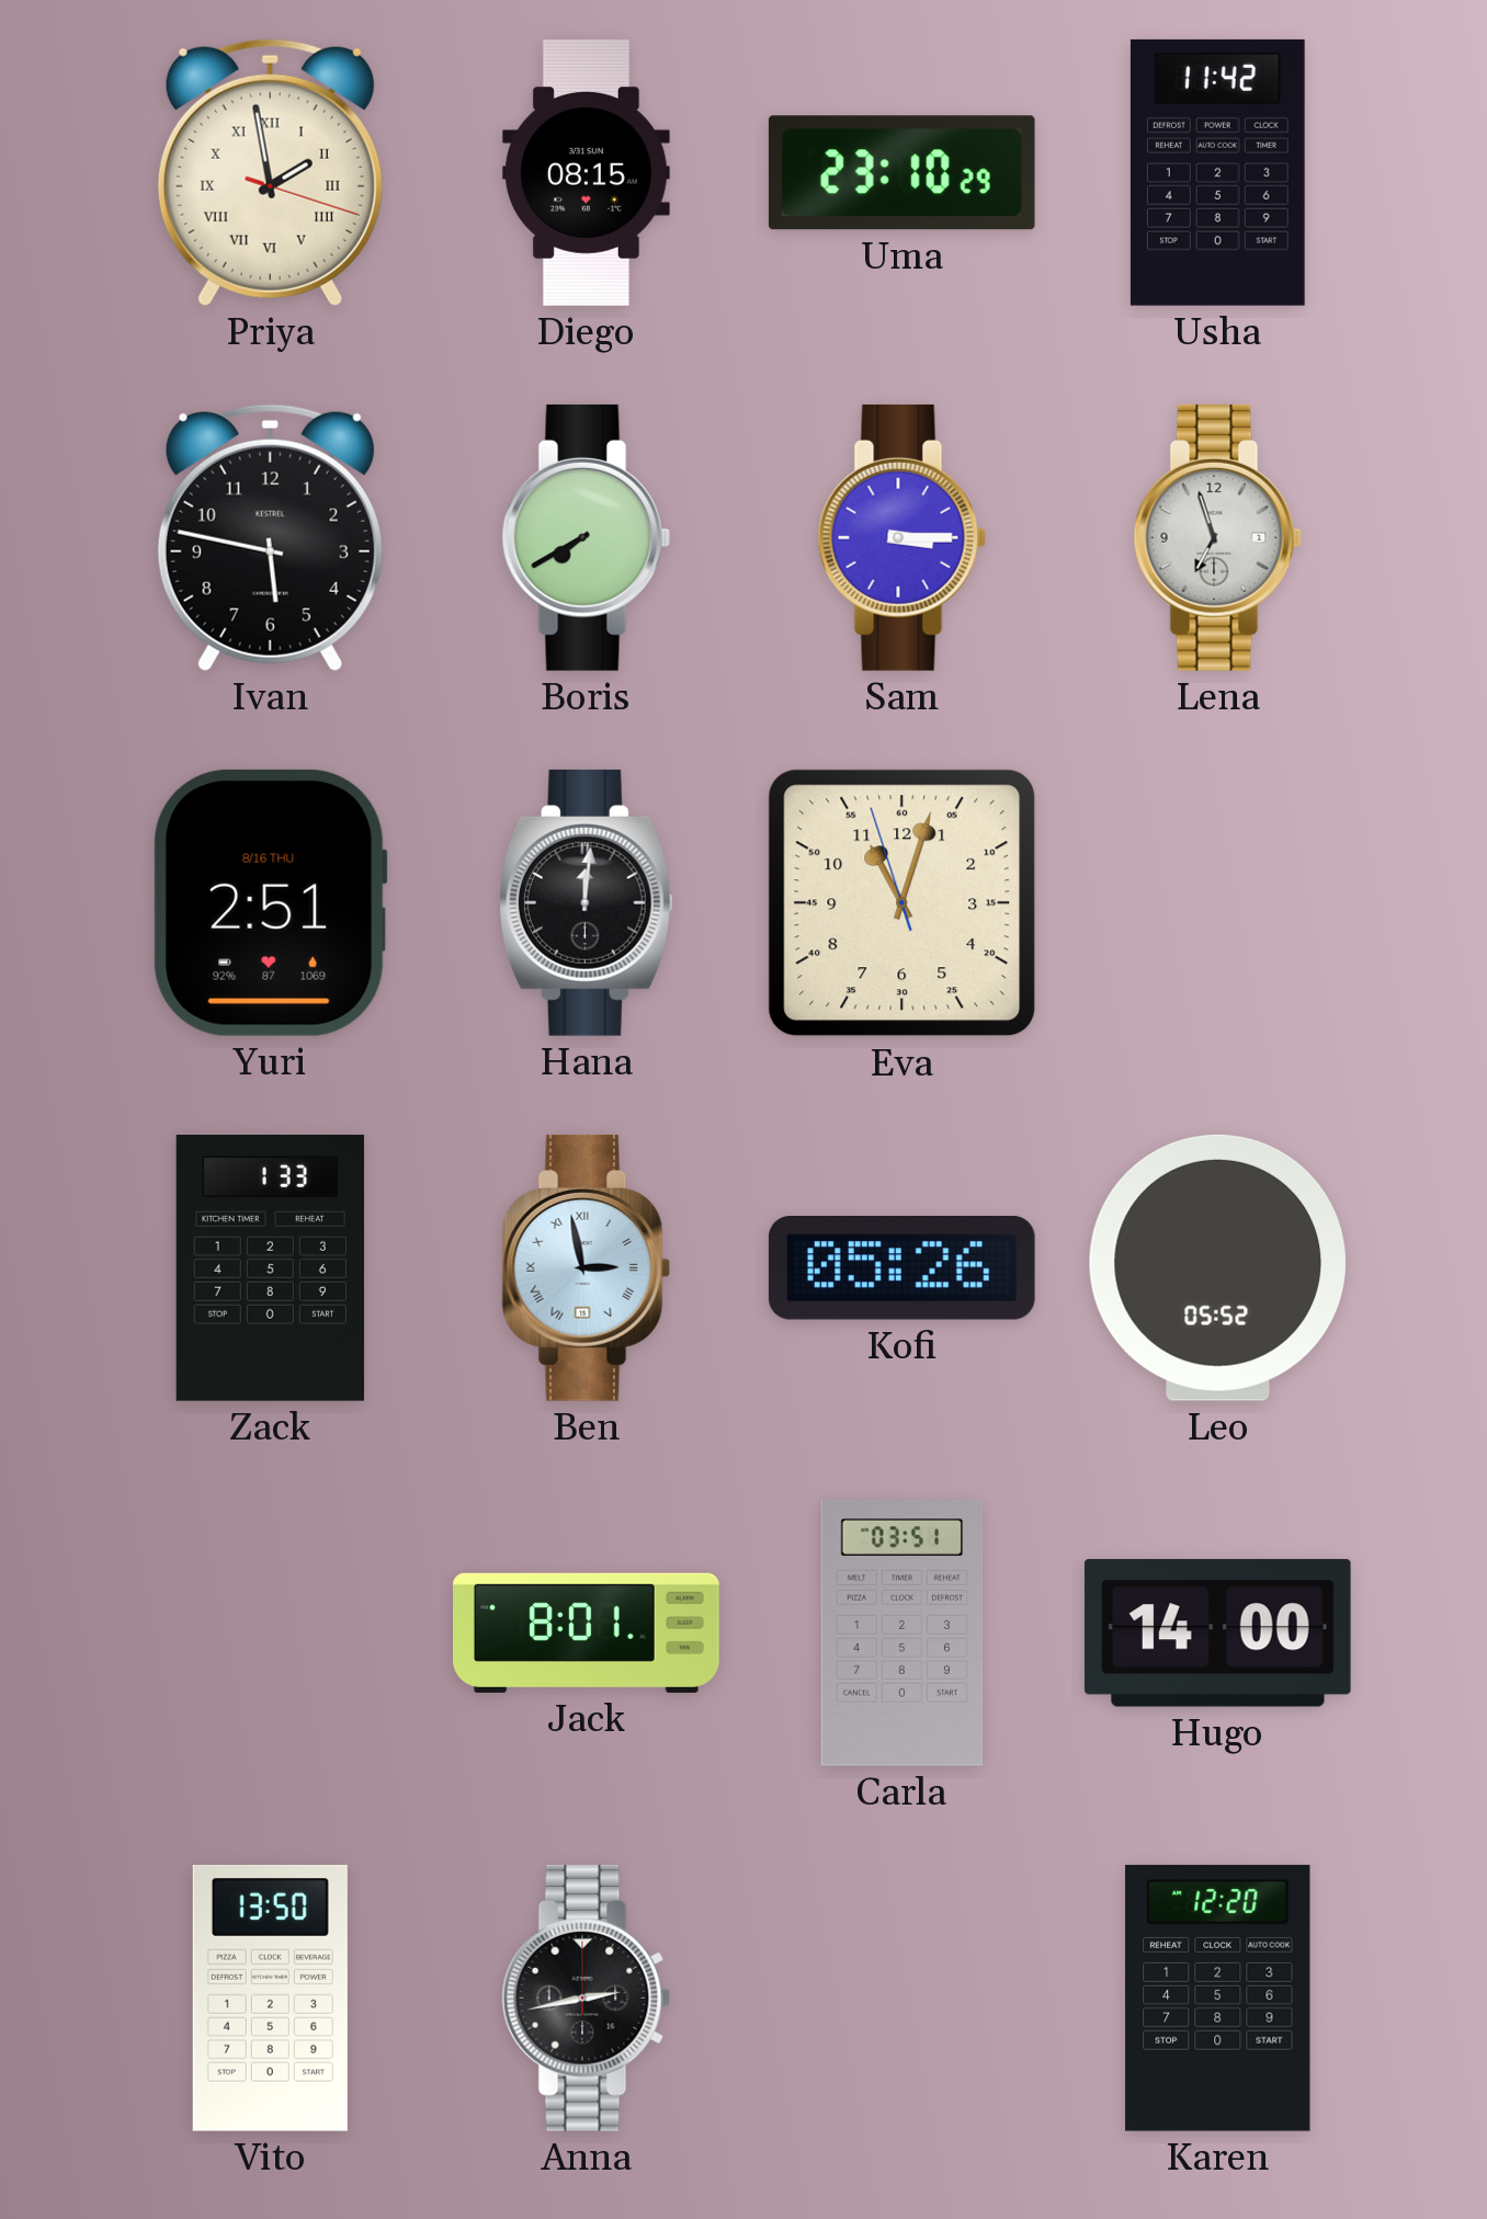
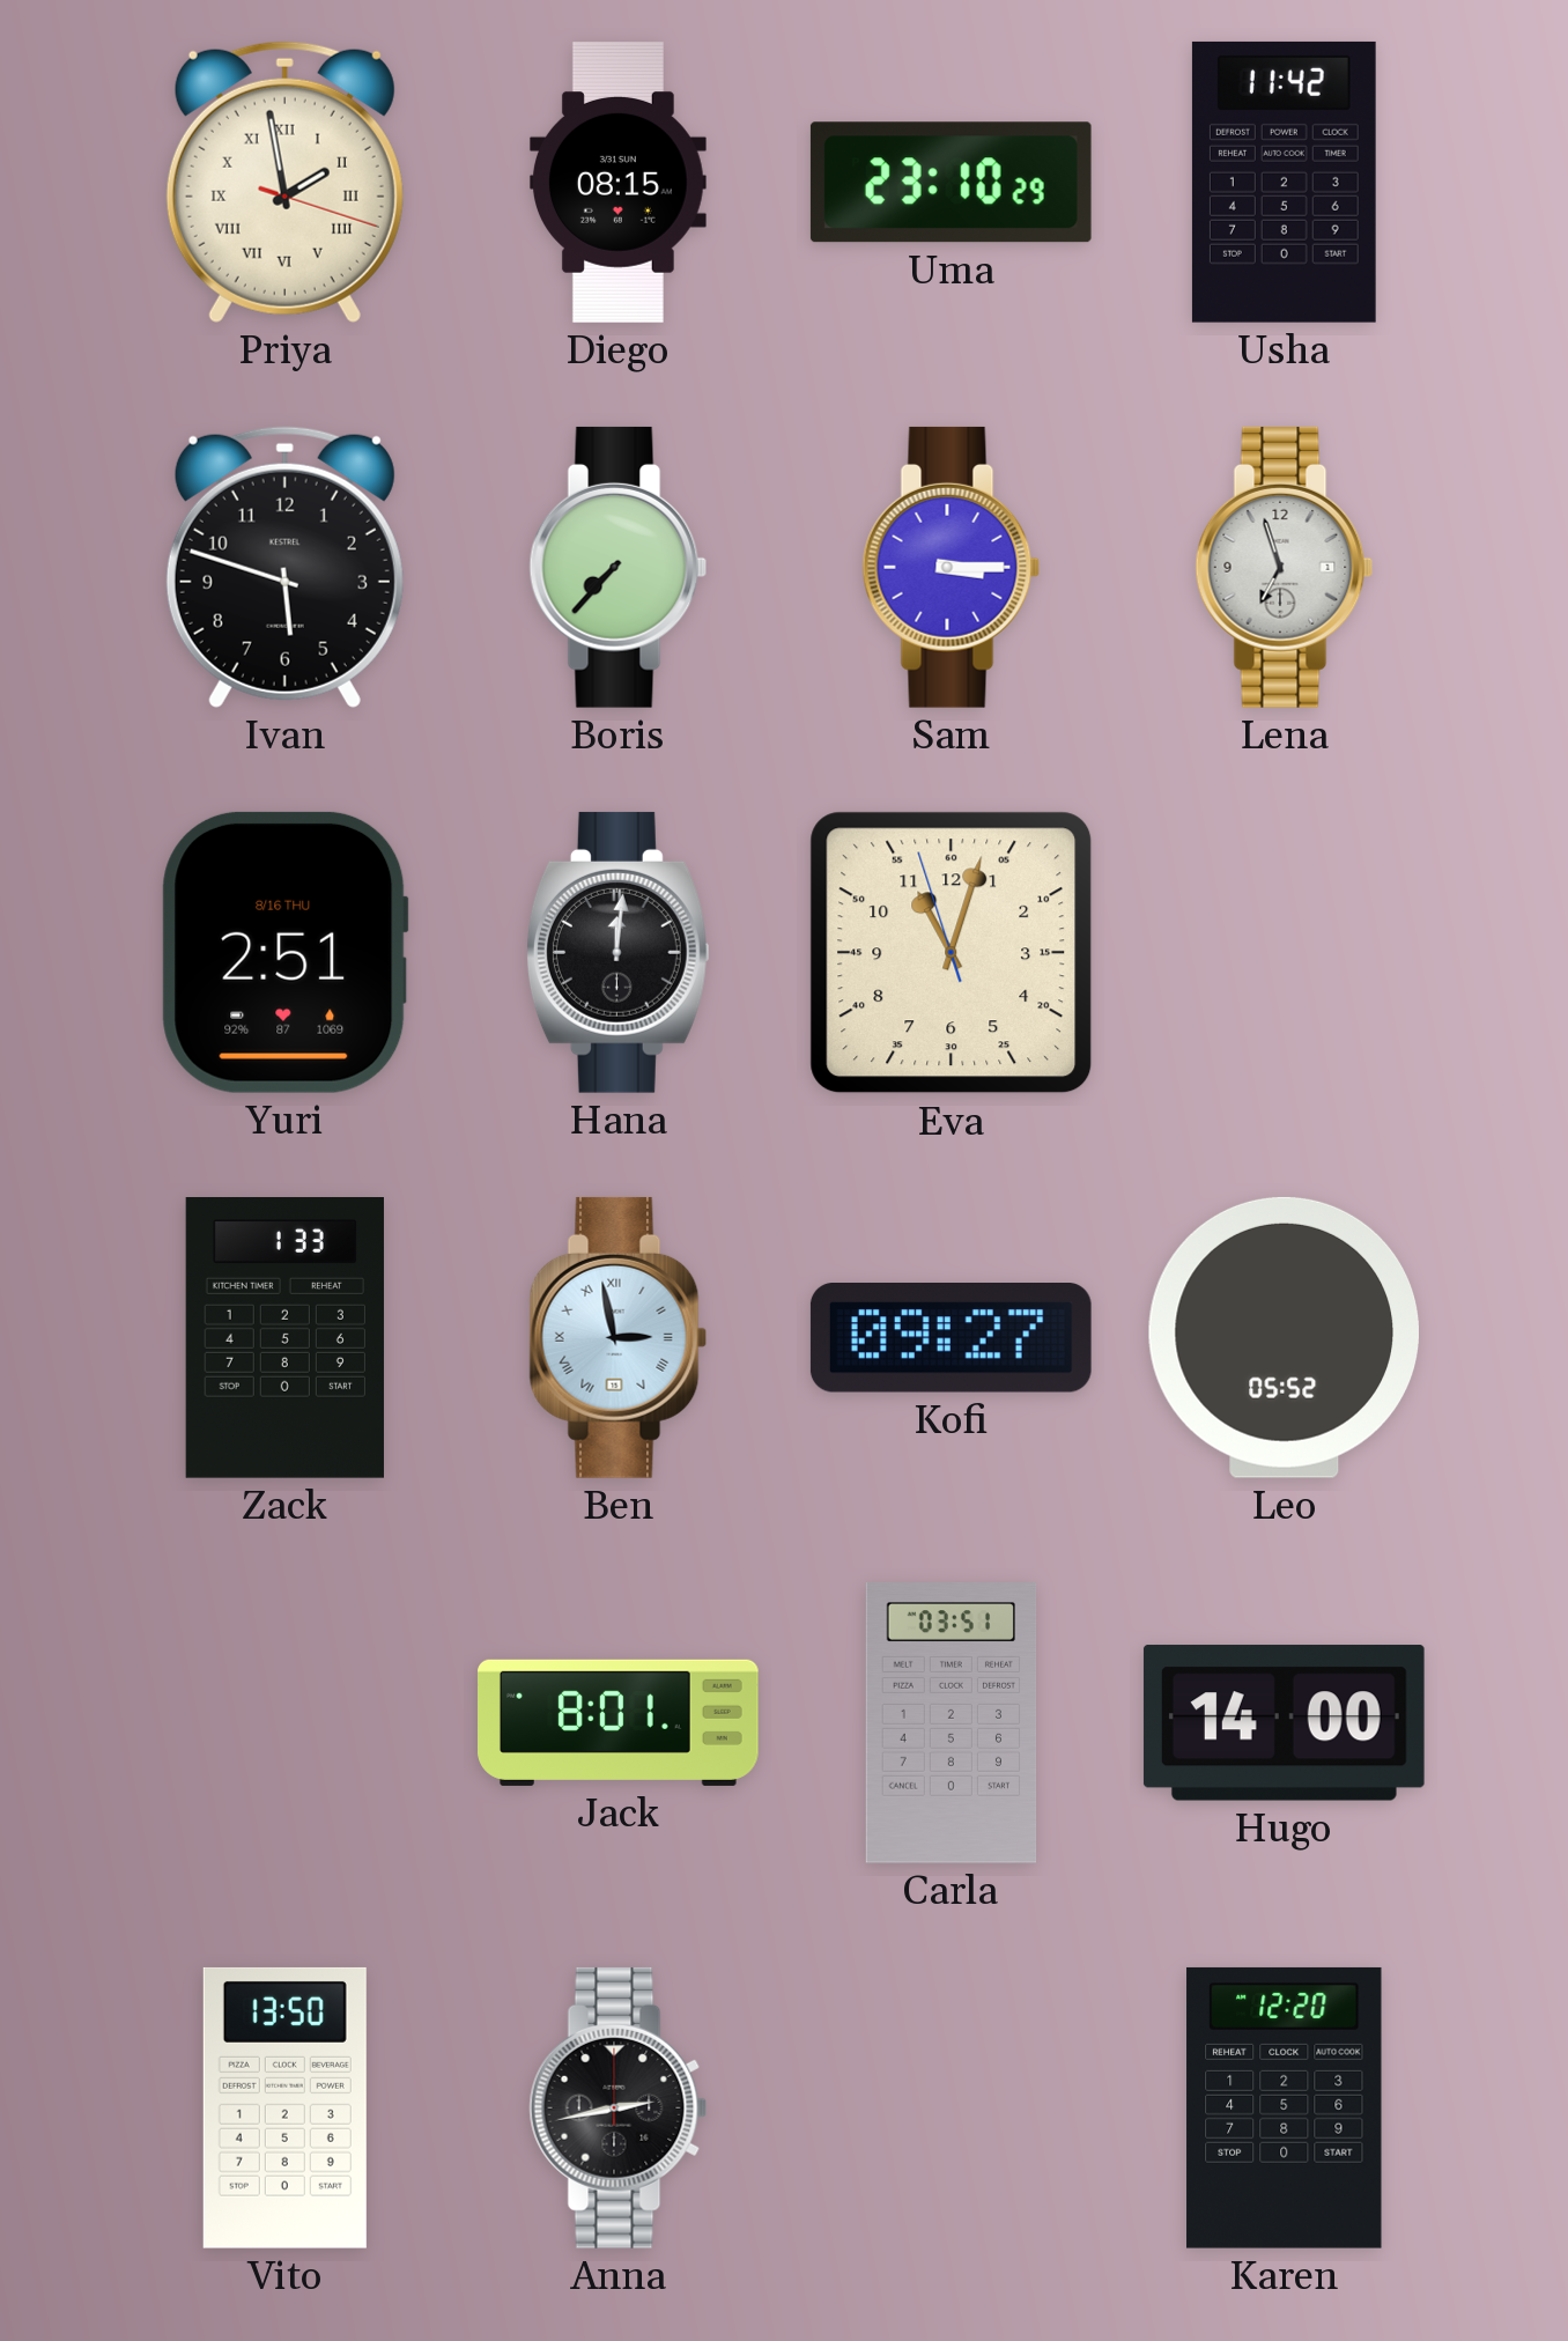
Ivan: 5:47 -> 5:48
Boris: 7:40 -> 7:37
Kofi: 05:26 -> 09:27
